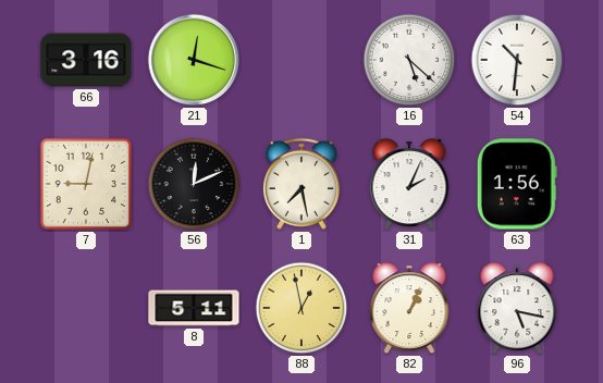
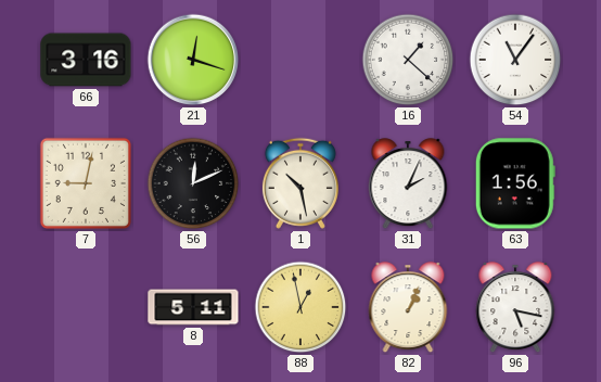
16: 5:22 -> 1:22
54: 10:31 -> 11:06
1: 7:28 -> 10:28
